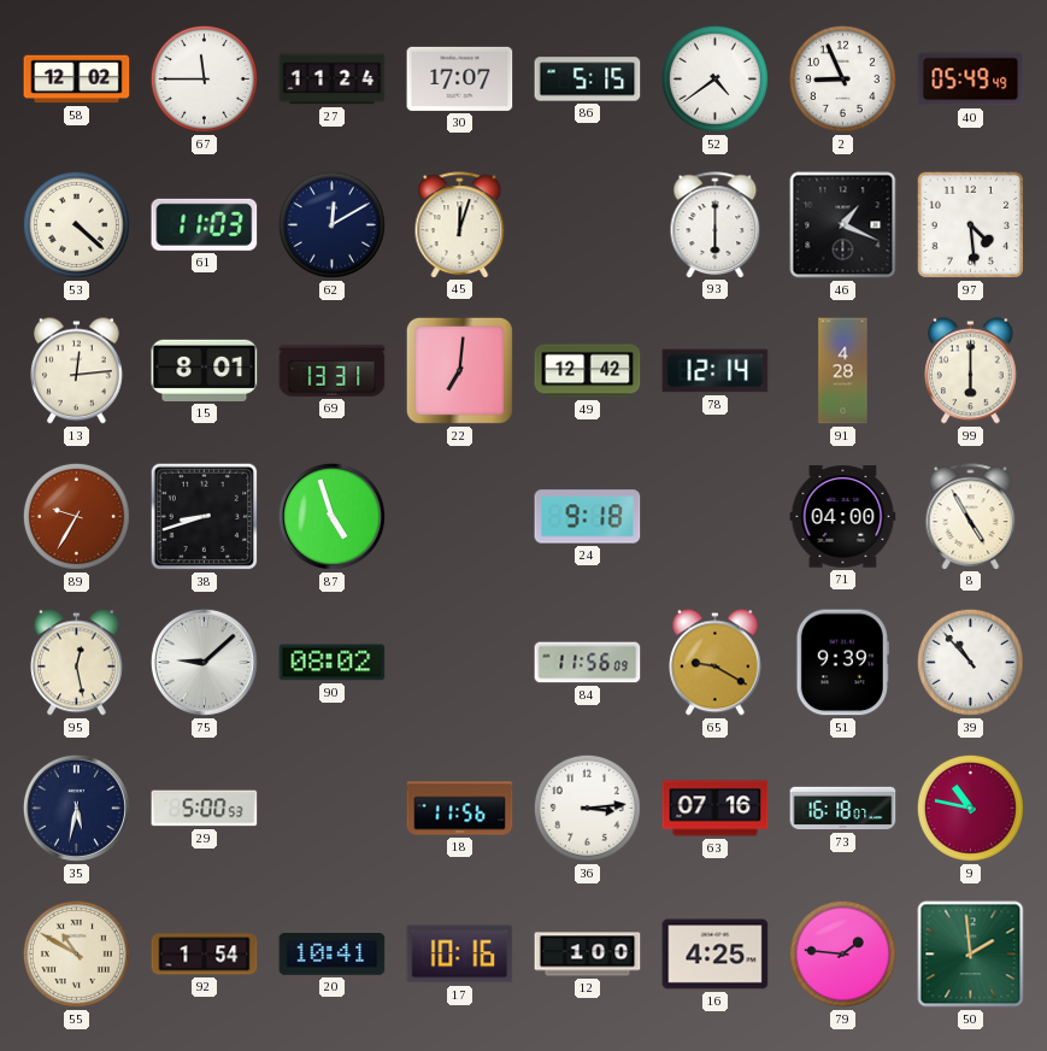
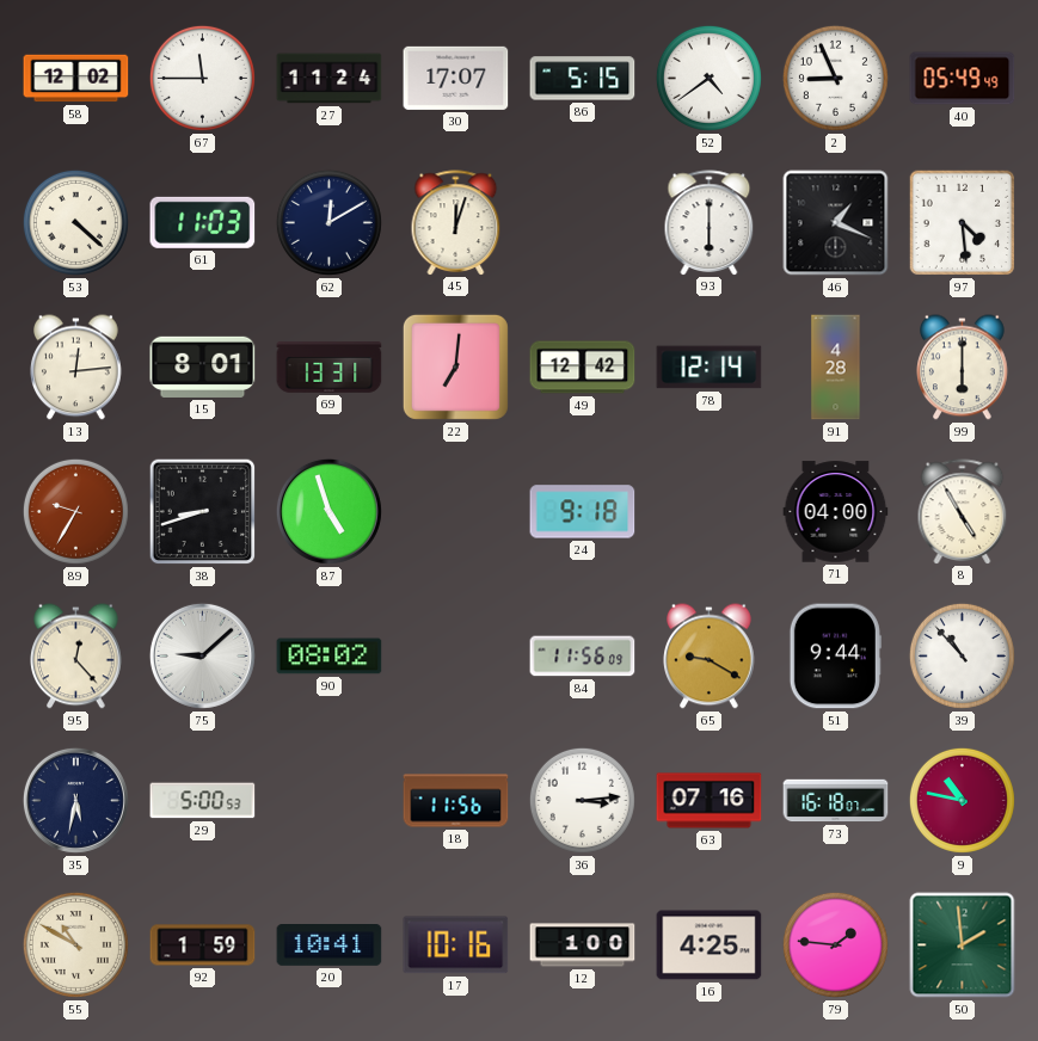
95: 12:28 -> 12:23
51: 9:39 -> 9:44
92: 1:54 -> 1:59
